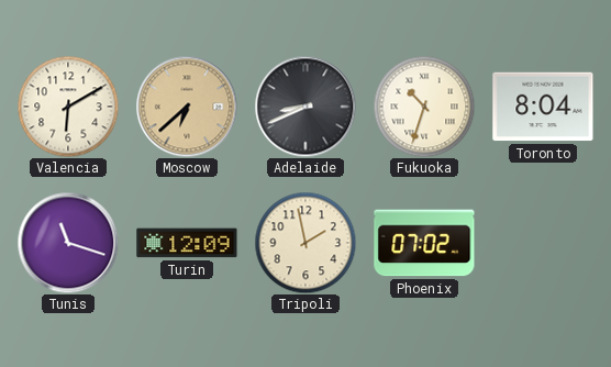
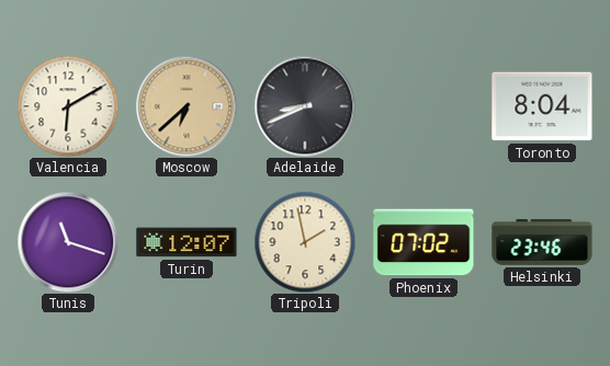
Fukuoka: 10:33 -> none
Turin: 12:09 -> 12:07
Helsinki: none -> 23:46
